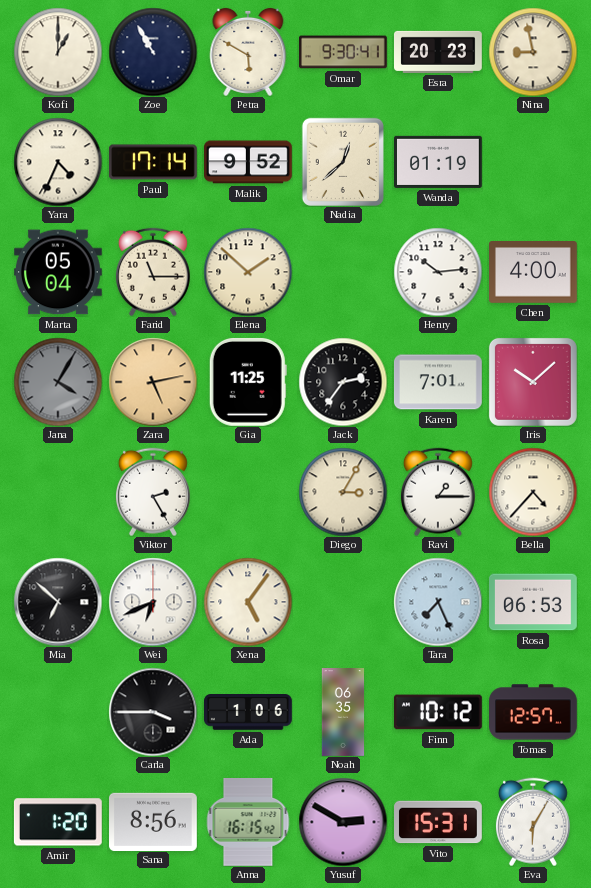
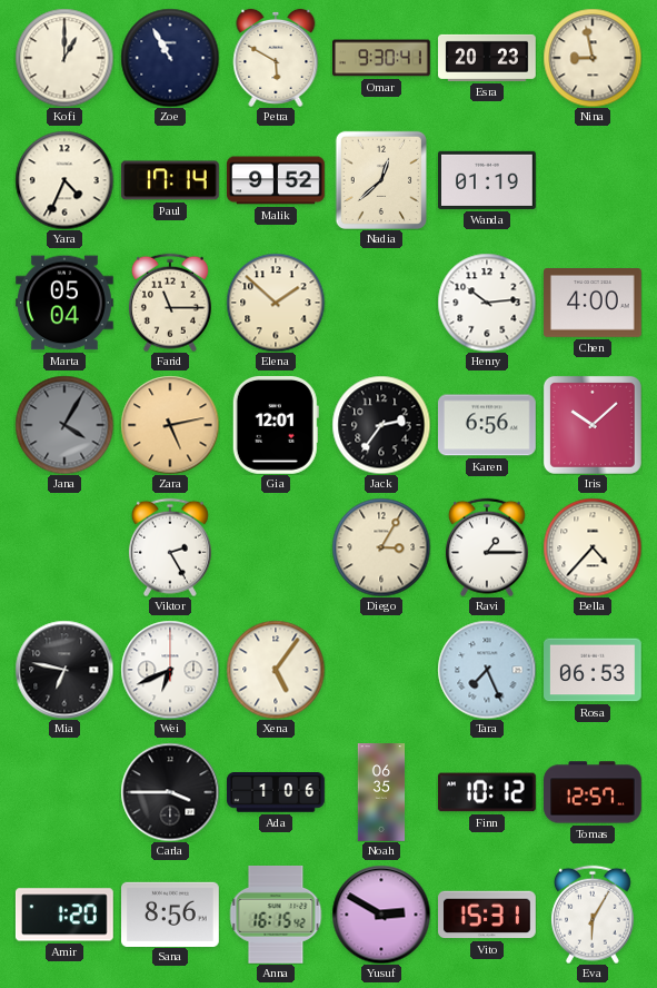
Gia: 11:25 -> 12:01
Karen: 7:01 -> 6:56
Mia: 6:52 -> 6:47
